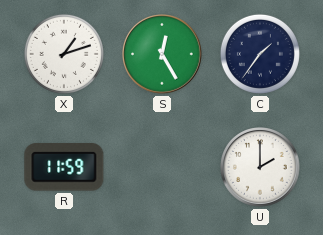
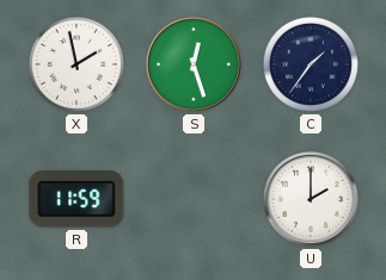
X: 1:12 -> 1:58
S: 12:25 -> 12:27
